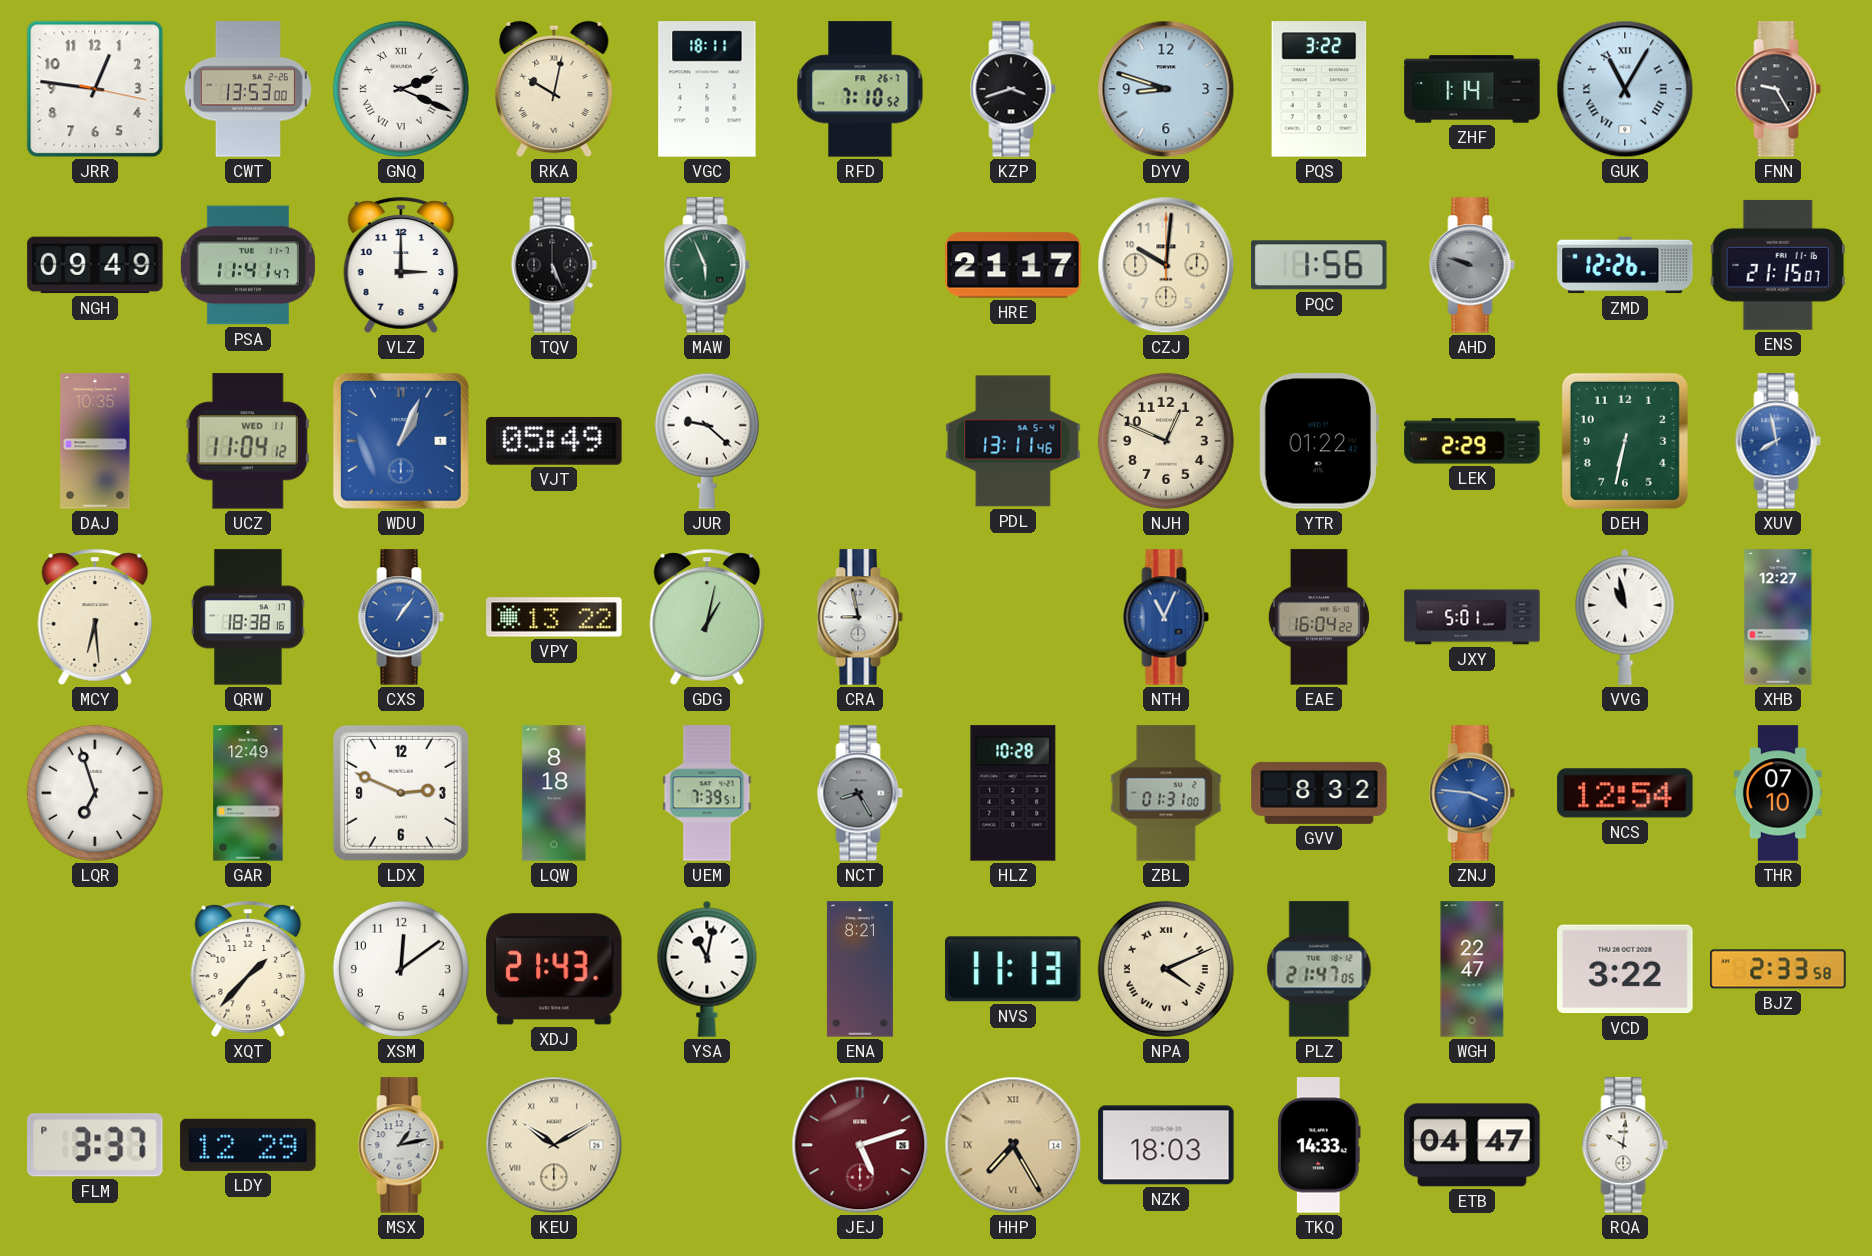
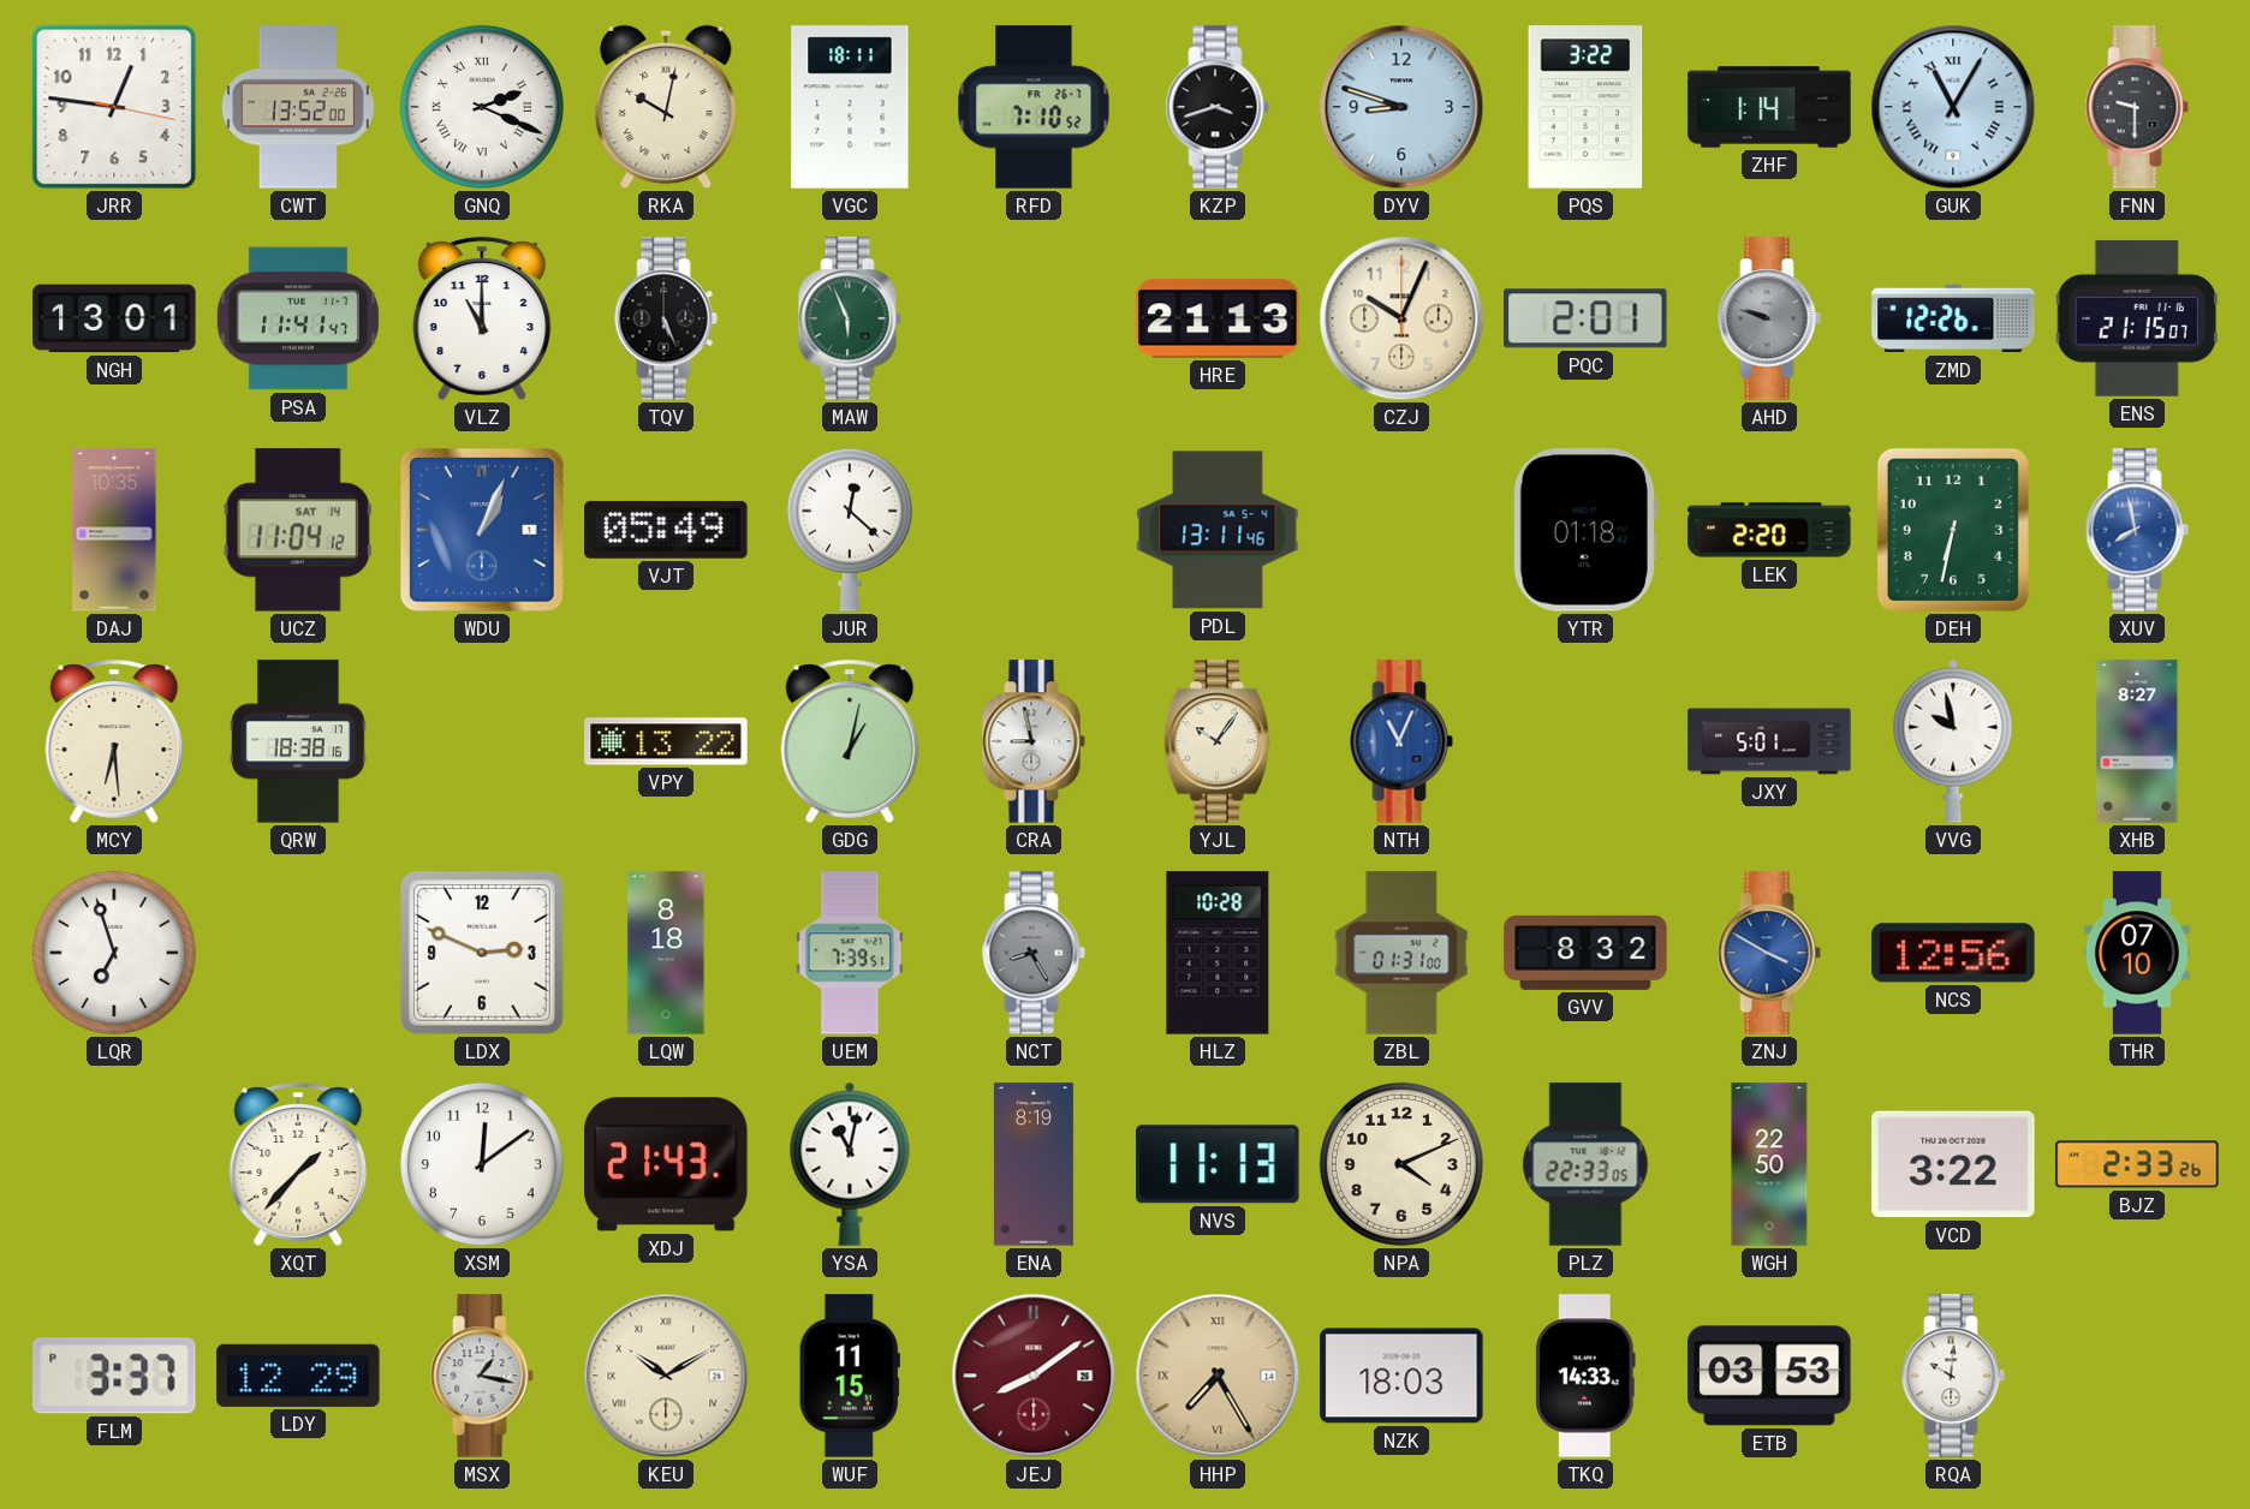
CWT: 13:53 -> 13:52
FNN: 9:25 -> 9:30
NGH: 09:49 -> 13:01
VLZ: 3:00 -> 11:00
HRE: 21:17 -> 21:13
CZJ: 10:01 -> 10:04
PQC: 1:56 -> 2:01
UCZ date: WED 11 -> SAT 14
JUR: 9:22 -> 12:22
NJH: 12:49 -> none
YTR: 01:22 -> 01:18
LEK: 2:29 -> 2:20
CXS: 1:06 -> none
YJL: none -> 10:06
EAE: 16:04 -> none
VVG: 10:58 -> 9:58
XHB: 12:27 -> 8:27
GAR: 12:49 -> none
ZNJ: 3:46 -> 3:50
NCS: 12:54 -> 12:56
ENA: 8:21 -> 8:19
NPA numerals: Roman -> Arabic
PLZ: 21:47 -> 22:33
WGH: 22:47 -> 22:50
BJZ: 2:33:58 -> 2:33:26
MSX: 1:13 -> 1:17
WUF: none -> 11:15
JEJ: 5:12 -> 8:09
ETB: 04:47 -> 03:53
